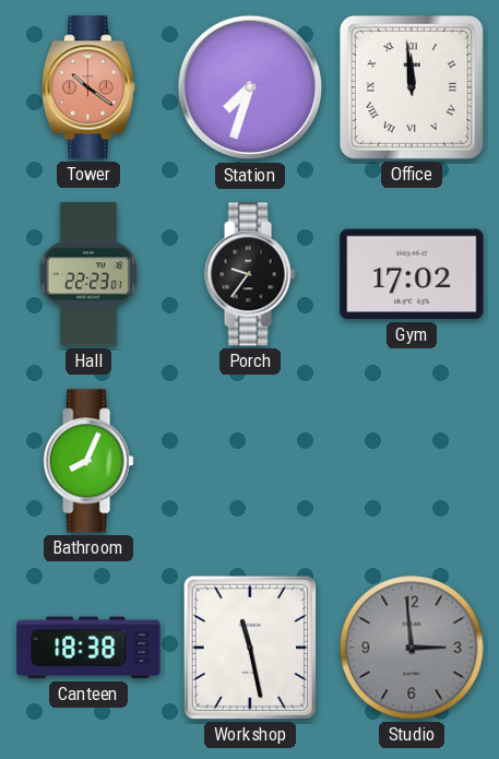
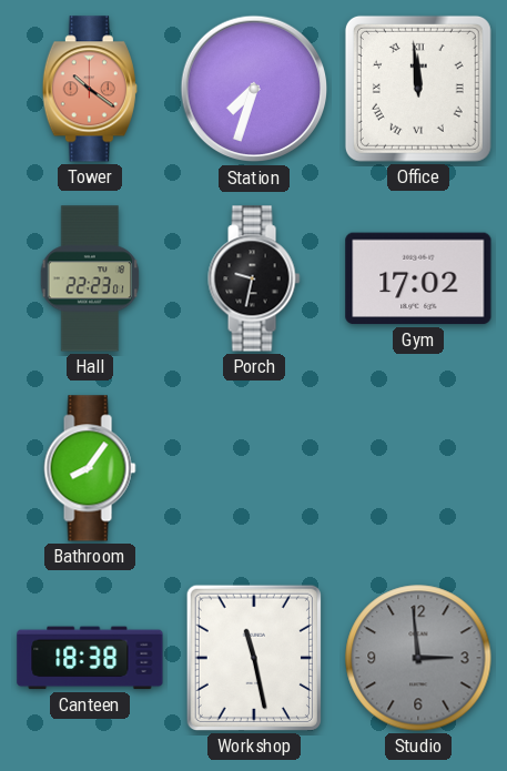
Porch: 9:36 -> 9:32
Bathroom: 8:04 -> 8:06
